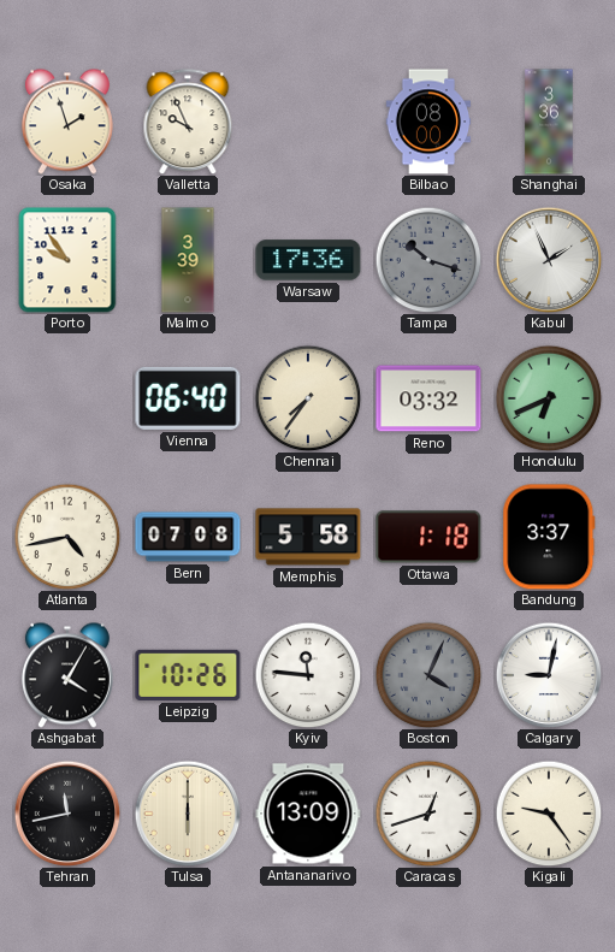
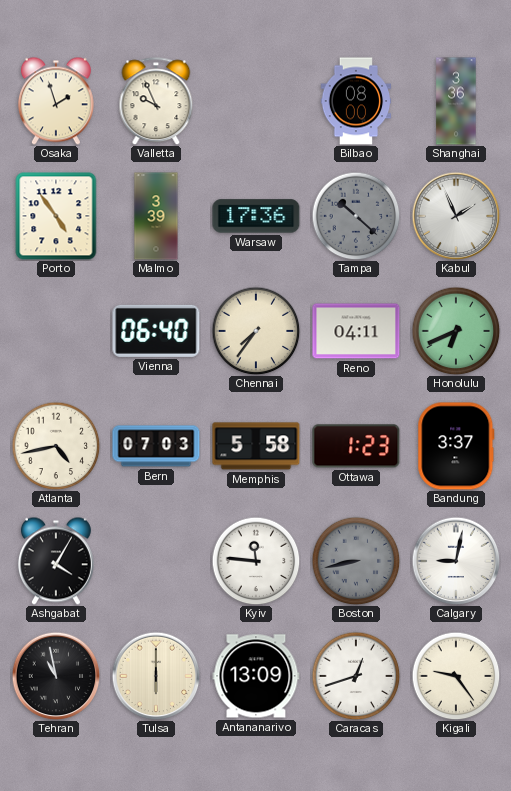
Porto: 9:54 -> 4:54
Tampa: 10:18 -> 10:22
Reno: 03:32 -> 04:11
Bern: 07:08 -> 07:03
Ottawa: 1:18 -> 1:23
Leipzig: 10:26 -> none
Boston: 4:04 -> 8:43
Tehran: 11:43 -> 10:58
